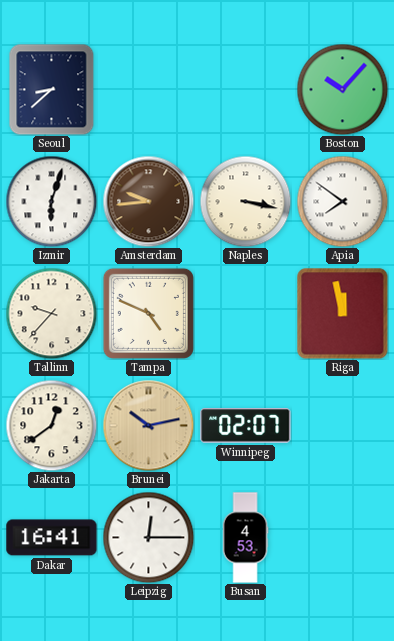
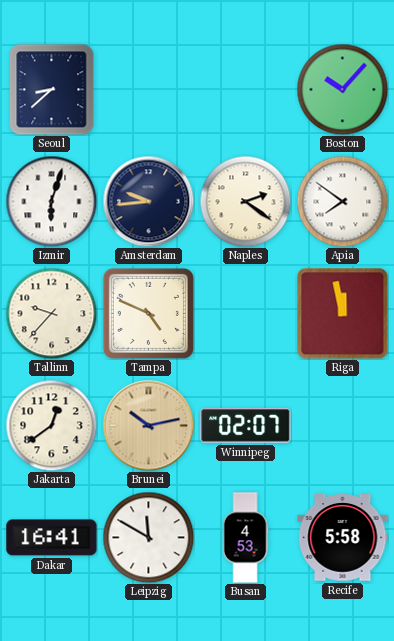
Amsterdam dial: brown -> navy
Naples: 3:17 -> 2:21
Leipzig: 12:15 -> 11:50
Recife: none -> 5:58
